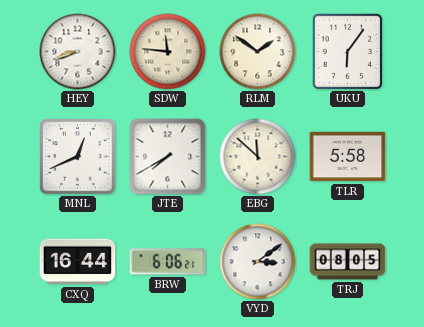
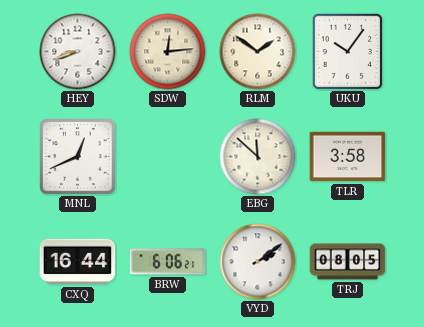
SDW: 11:46 -> 12:14
UKU: 6:06 -> 10:06
JTE: 7:40 -> none
TLR: 5:58 -> 3:58
VYD: 3:09 -> 2:09
